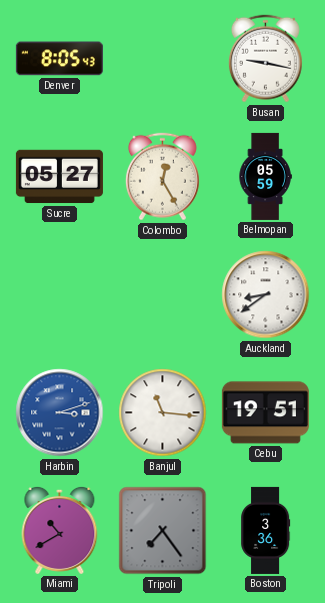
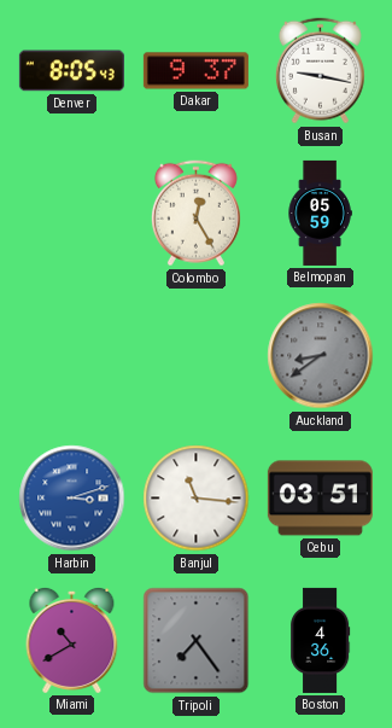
Dakar: none -> 9:37
Sucre: 05:27 -> none
Auckland dial: white -> grey
Cebu: 19:51 -> 03:51
Boston: 3:36 -> 4:36
